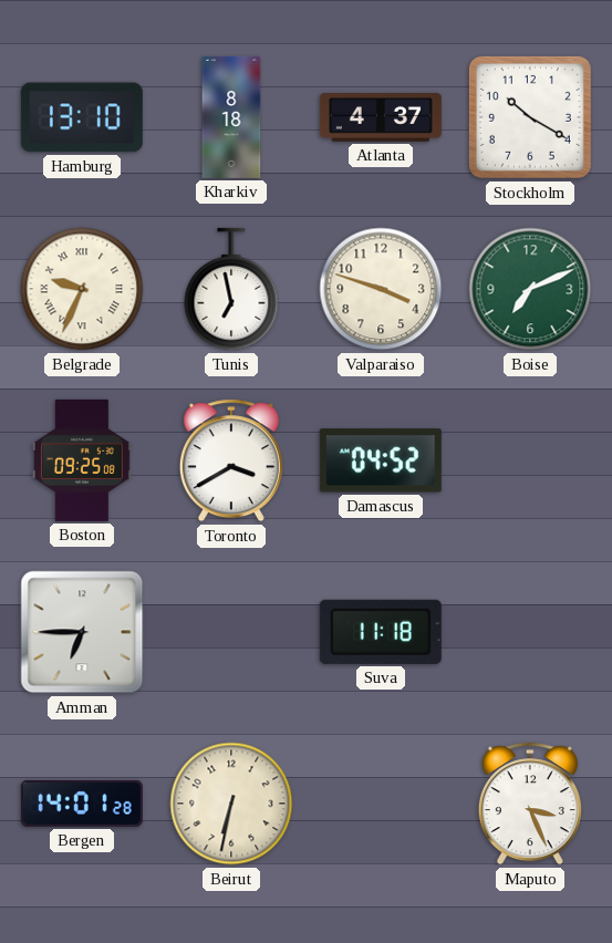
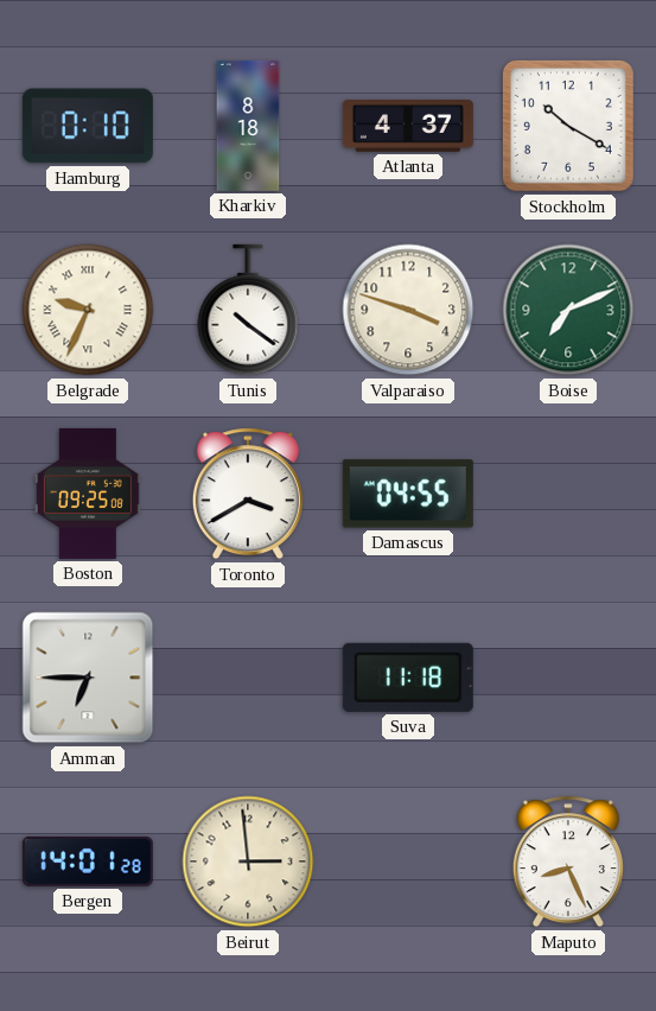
Hamburg: 13:10 -> 0:10
Tunis: 6:58 -> 10:21
Damascus: 04:52 -> 04:55
Beirut: 6:32 -> 2:59
Maputo: 3:26 -> 8:26
